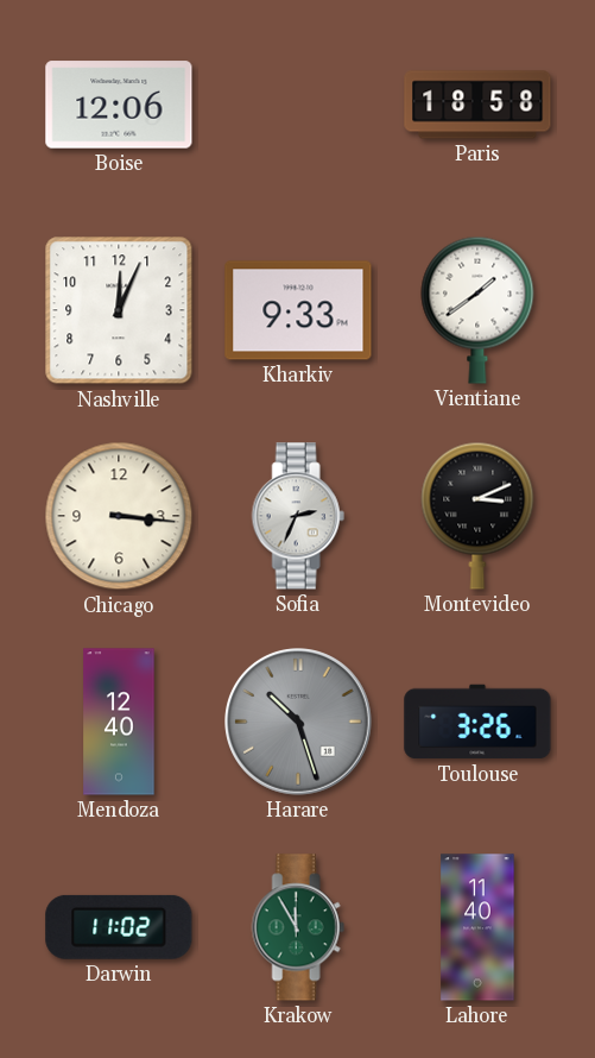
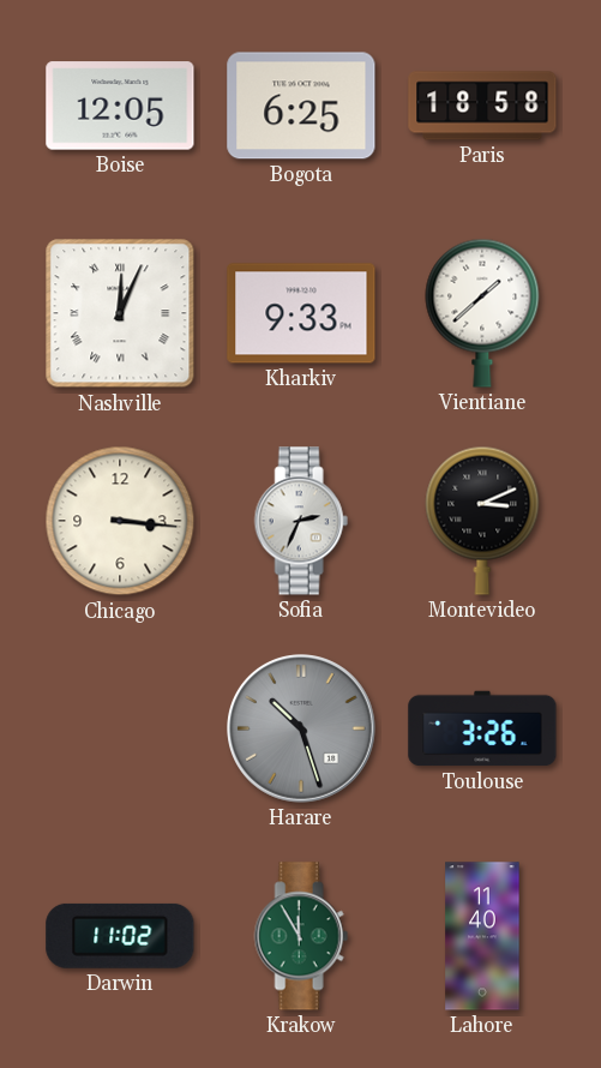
Boise: 12:06 -> 12:05
Bogota: none -> 6:25
Nashville numerals: Arabic -> Roman
Vientiane: 1:39 -> 1:38
Mendoza: 12:40 -> none
